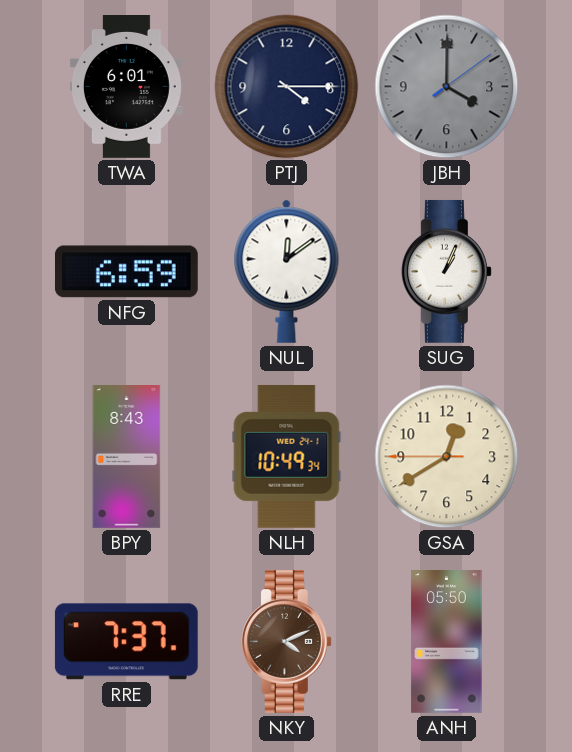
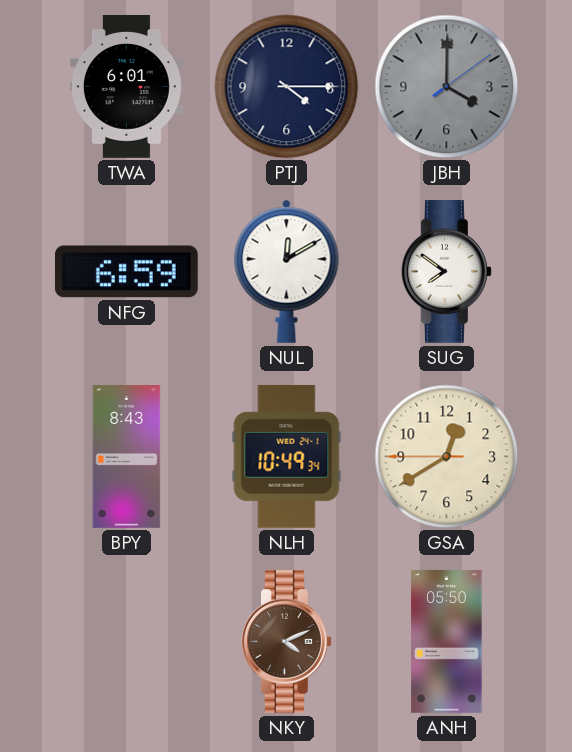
NUL: 12:09 -> 12:10
SUG: 1:04 -> 7:51
RRE: 7:37 -> none
